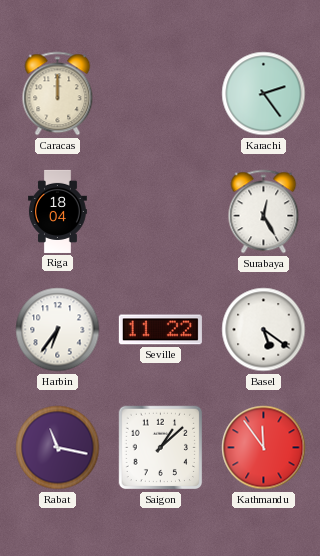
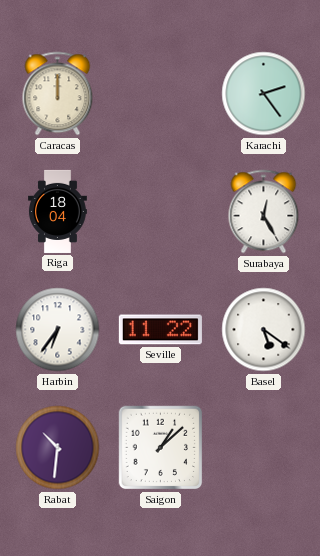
Rabat: 11:17 -> 10:31
Kathmandu: 11:54 -> none
